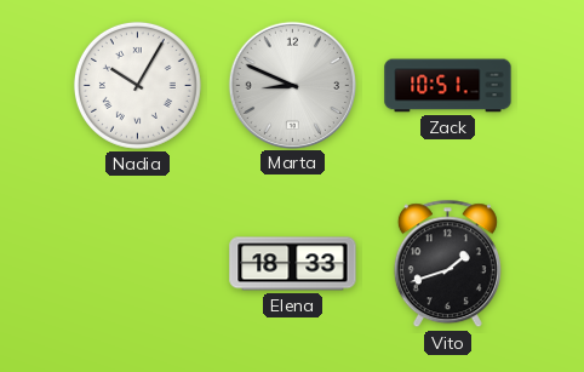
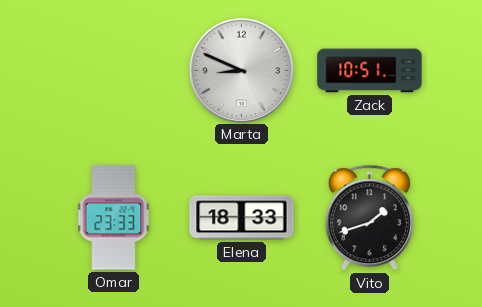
Nadia: 10:05 -> none
Omar: none -> 23:33
